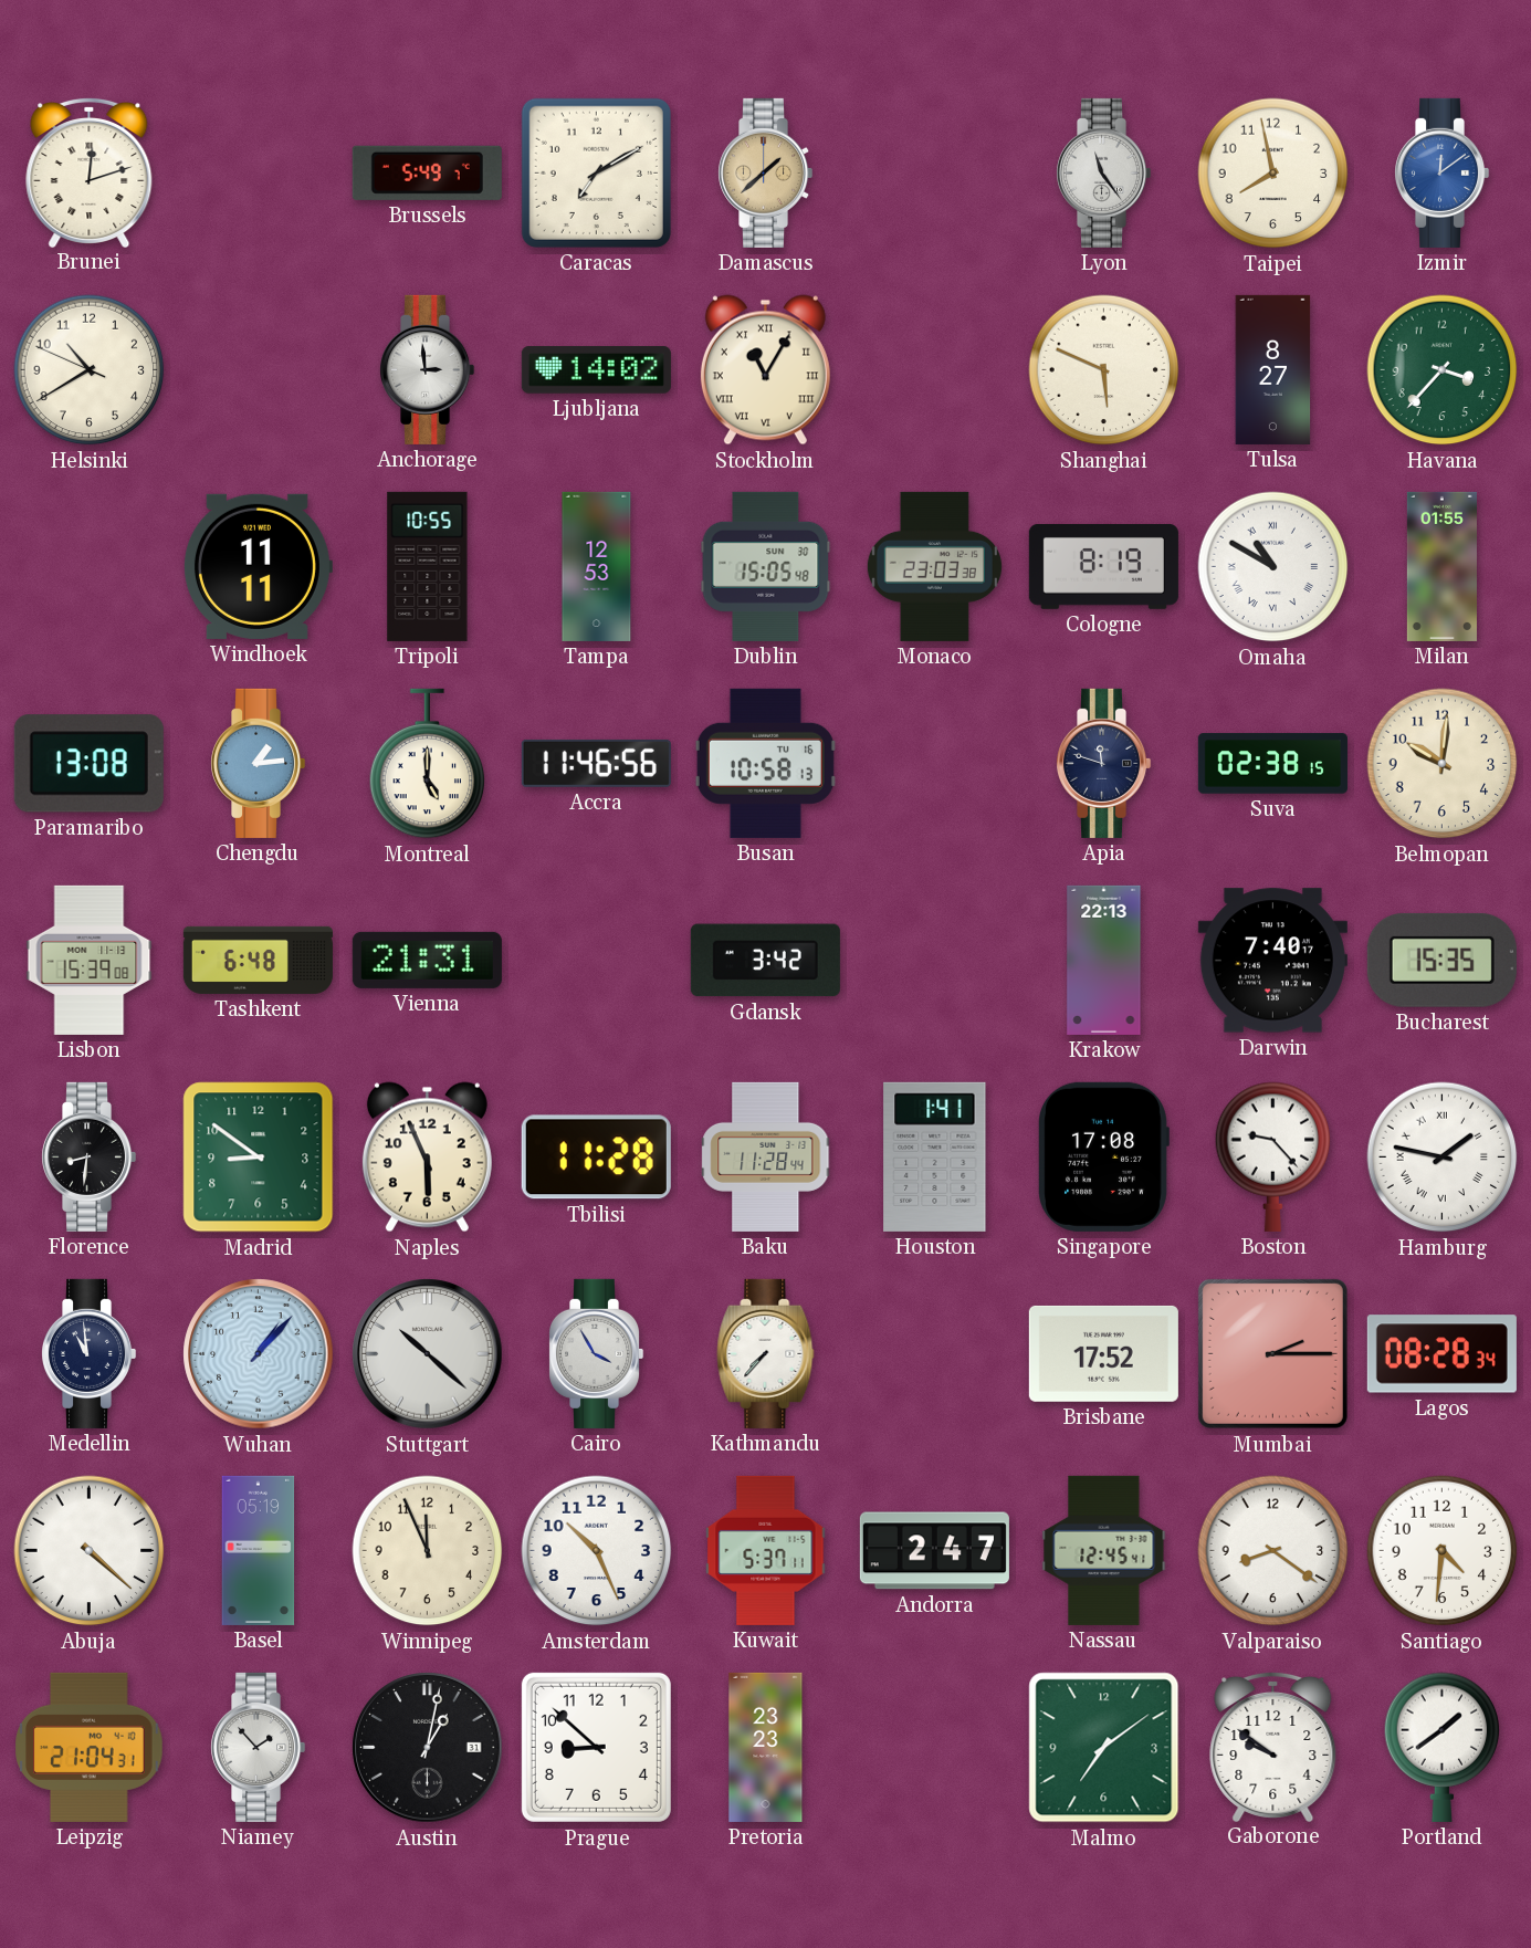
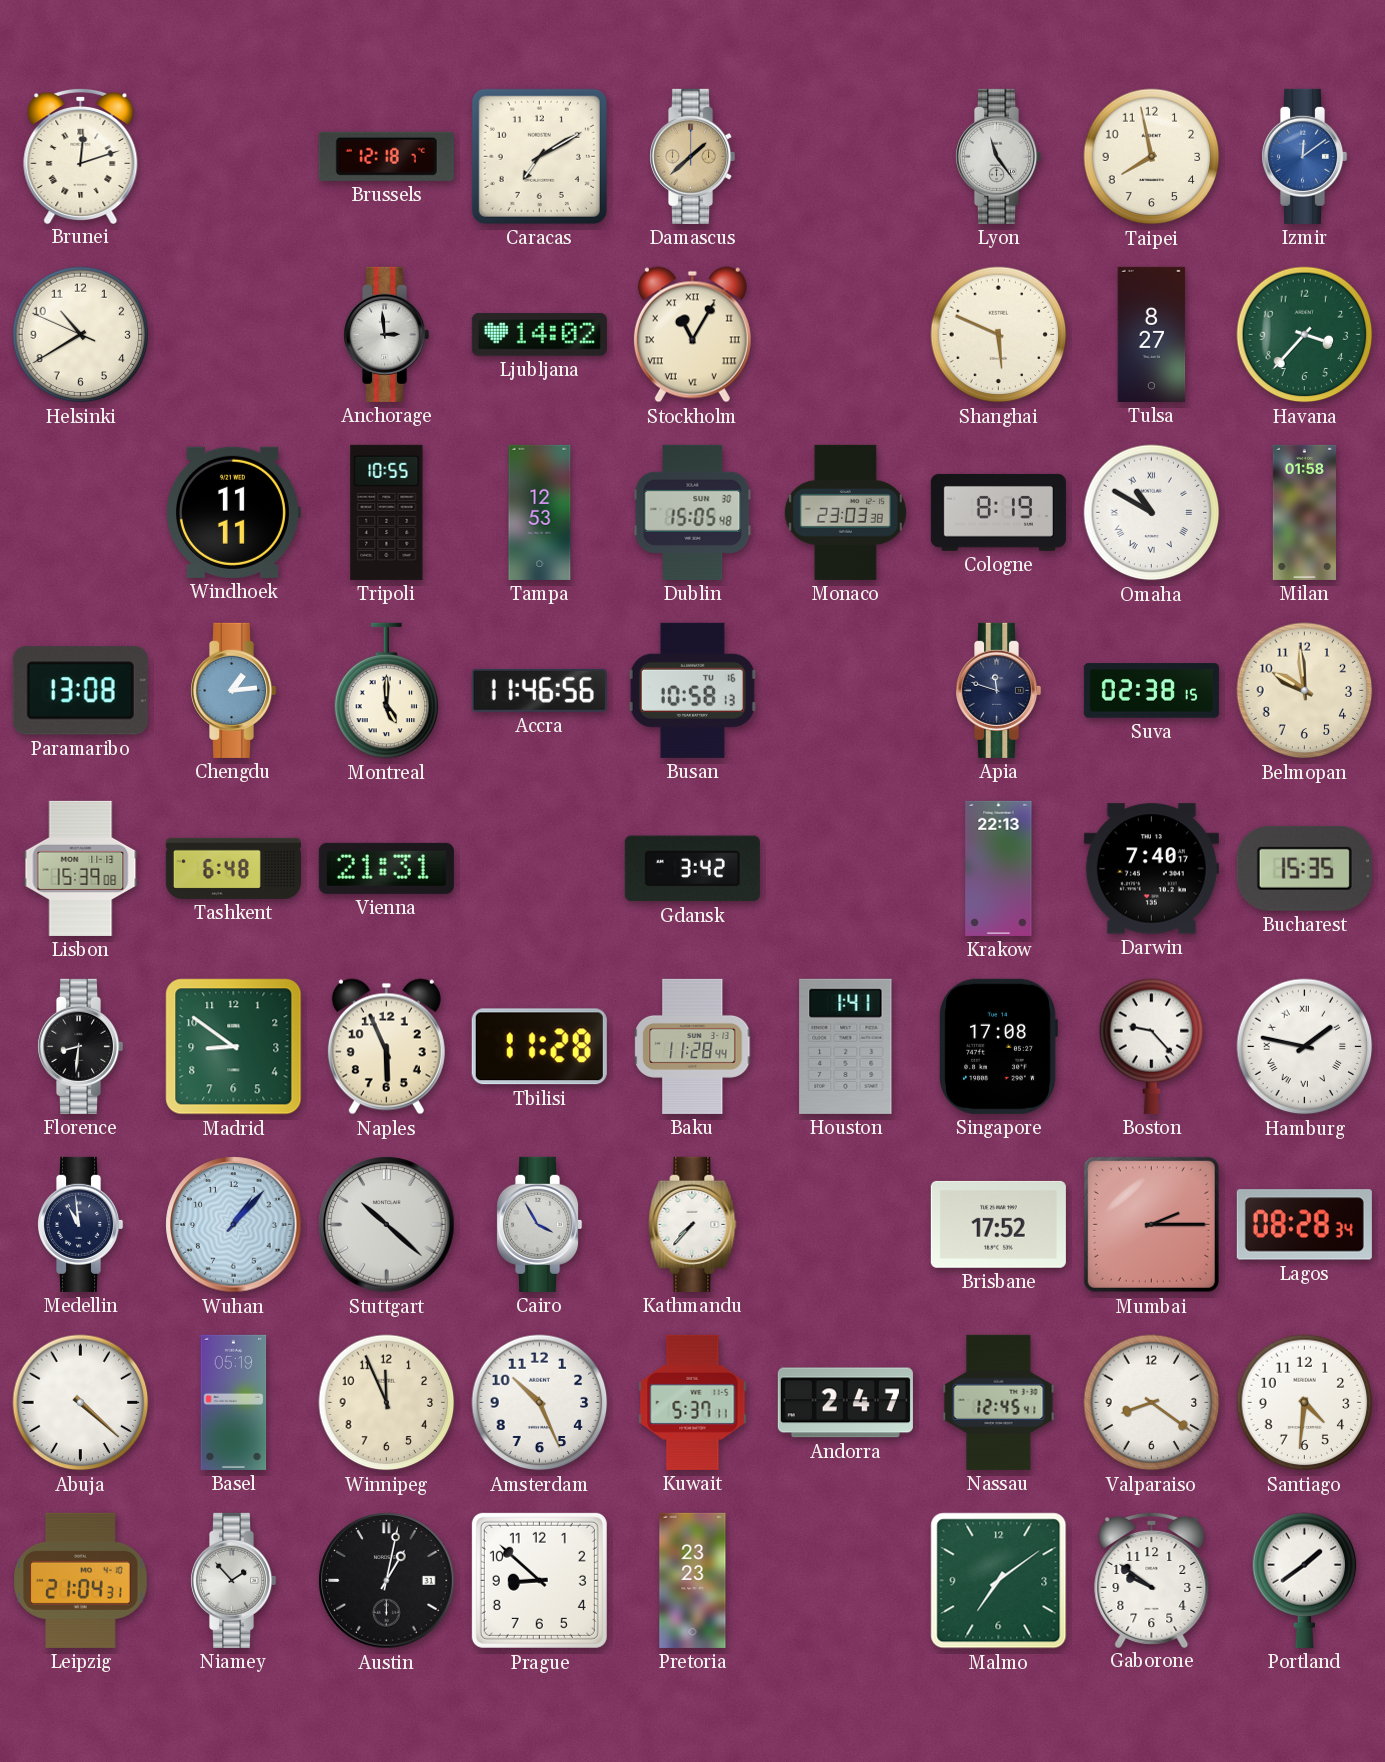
Brussels: 5:49 -> 12:18
Milan: 01:55 -> 01:58
Belmopan: 10:01 -> 9:59
